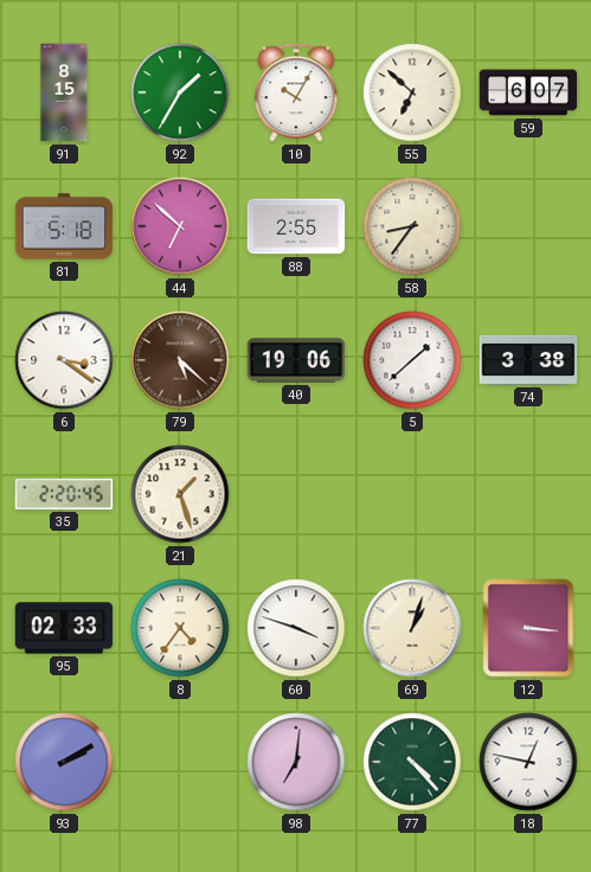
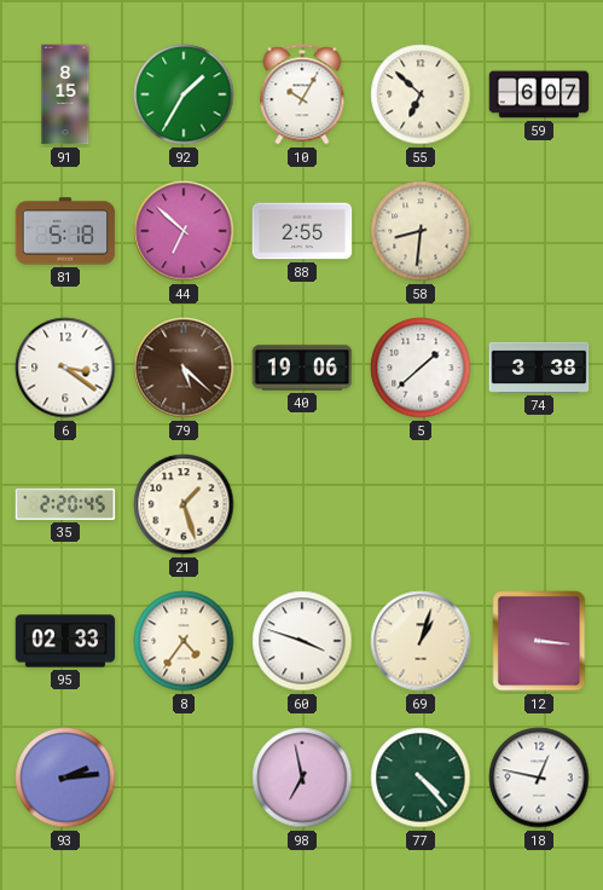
58: 8:36 -> 8:31
93: 2:10 -> 2:14
98: 7:01 -> 6:58
